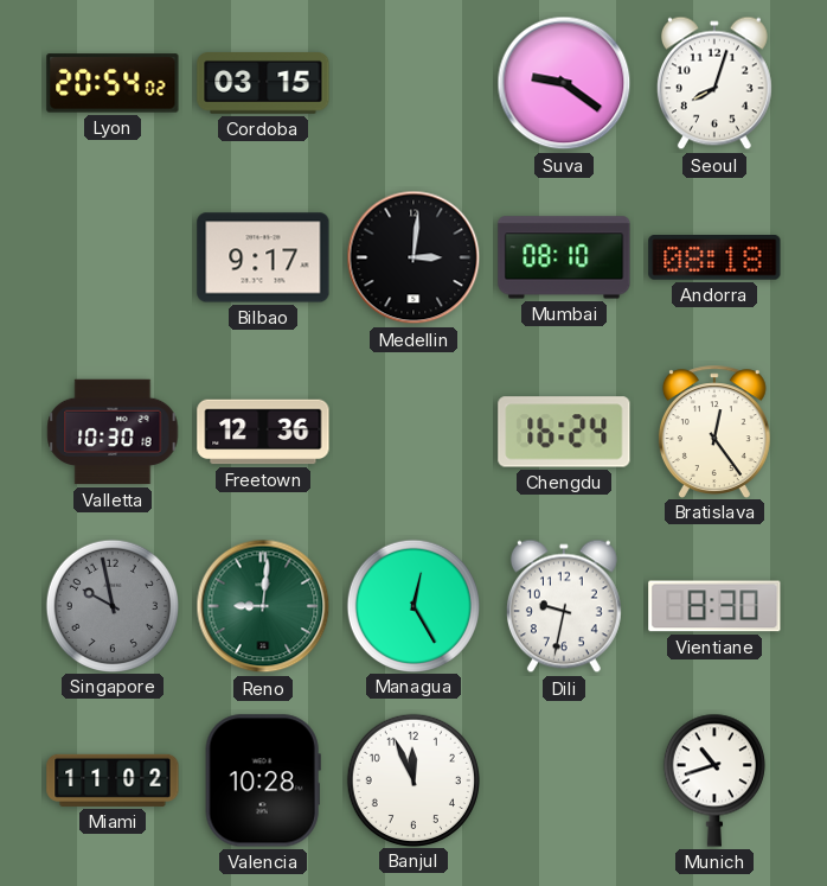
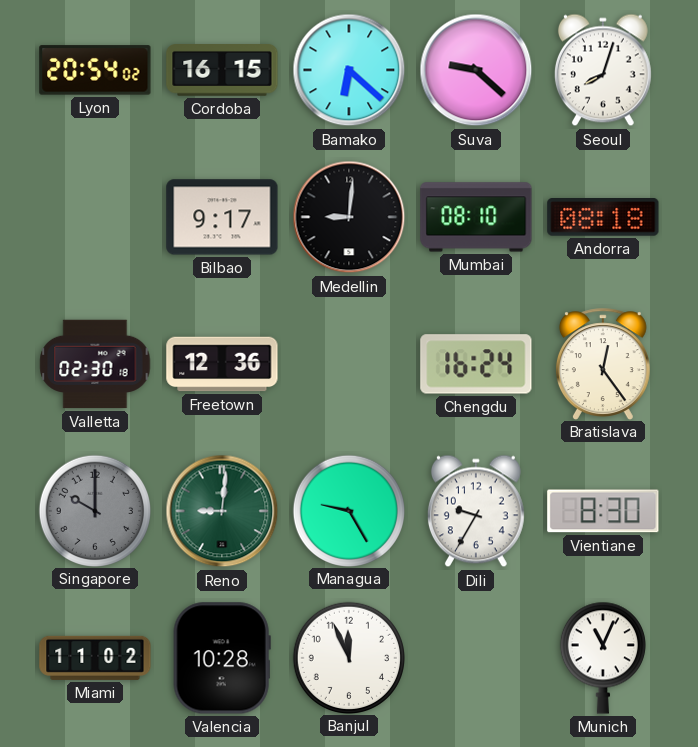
Cordoba: 03:15 -> 16:15
Bamako: none -> 6:22
Suva: 9:21 -> 9:22
Medellin: 3:01 -> 9:01
Valletta: 10:30 -> 02:30
Singapore: 9:58 -> 10:00
Managua: 12:25 -> 9:25
Dili: 9:32 -> 9:35
Munich: 10:42 -> 11:04
